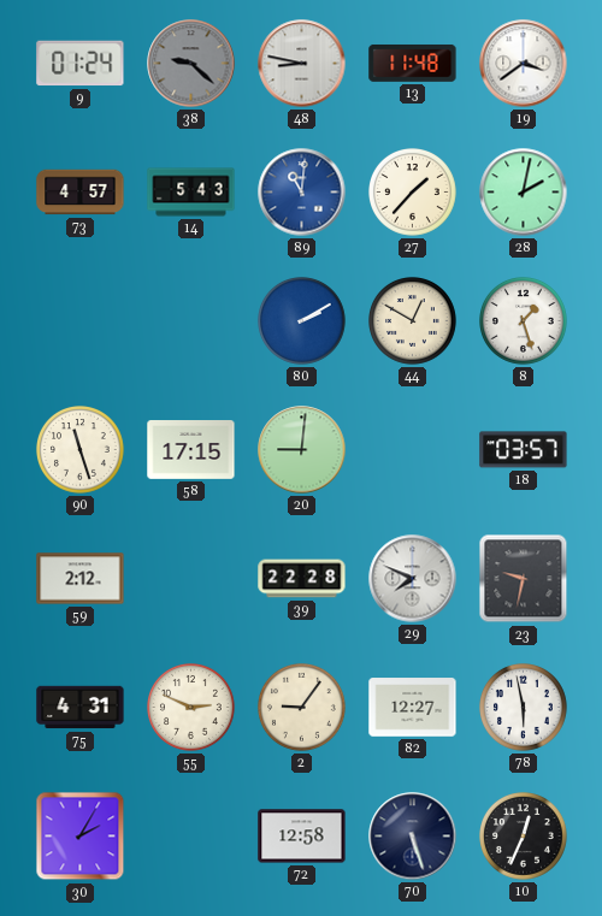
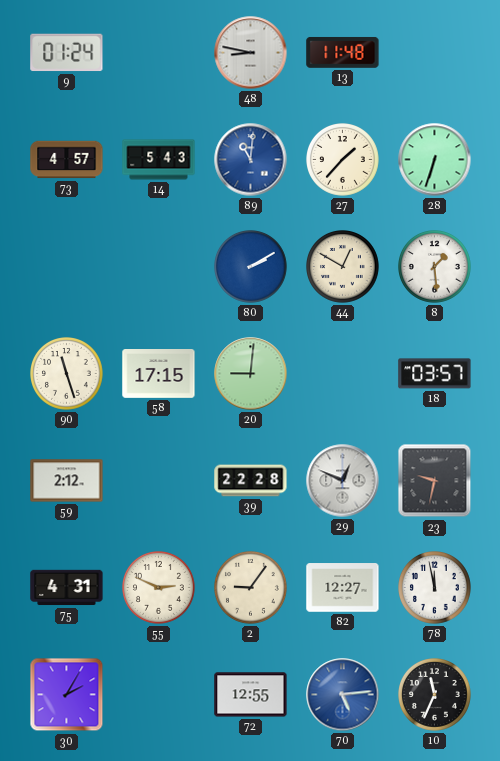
38: 9:22 -> none
19: 3:39 -> none
28: 2:02 -> 6:33
8: 1:27 -> 1:29
29: 7:49 -> 12:49
78: 5:58 -> 11:58
72: 12:58 -> 12:55
70: 5:27 -> 5:14
70 dial: navy -> blue
10: 12:34 -> 11:34
